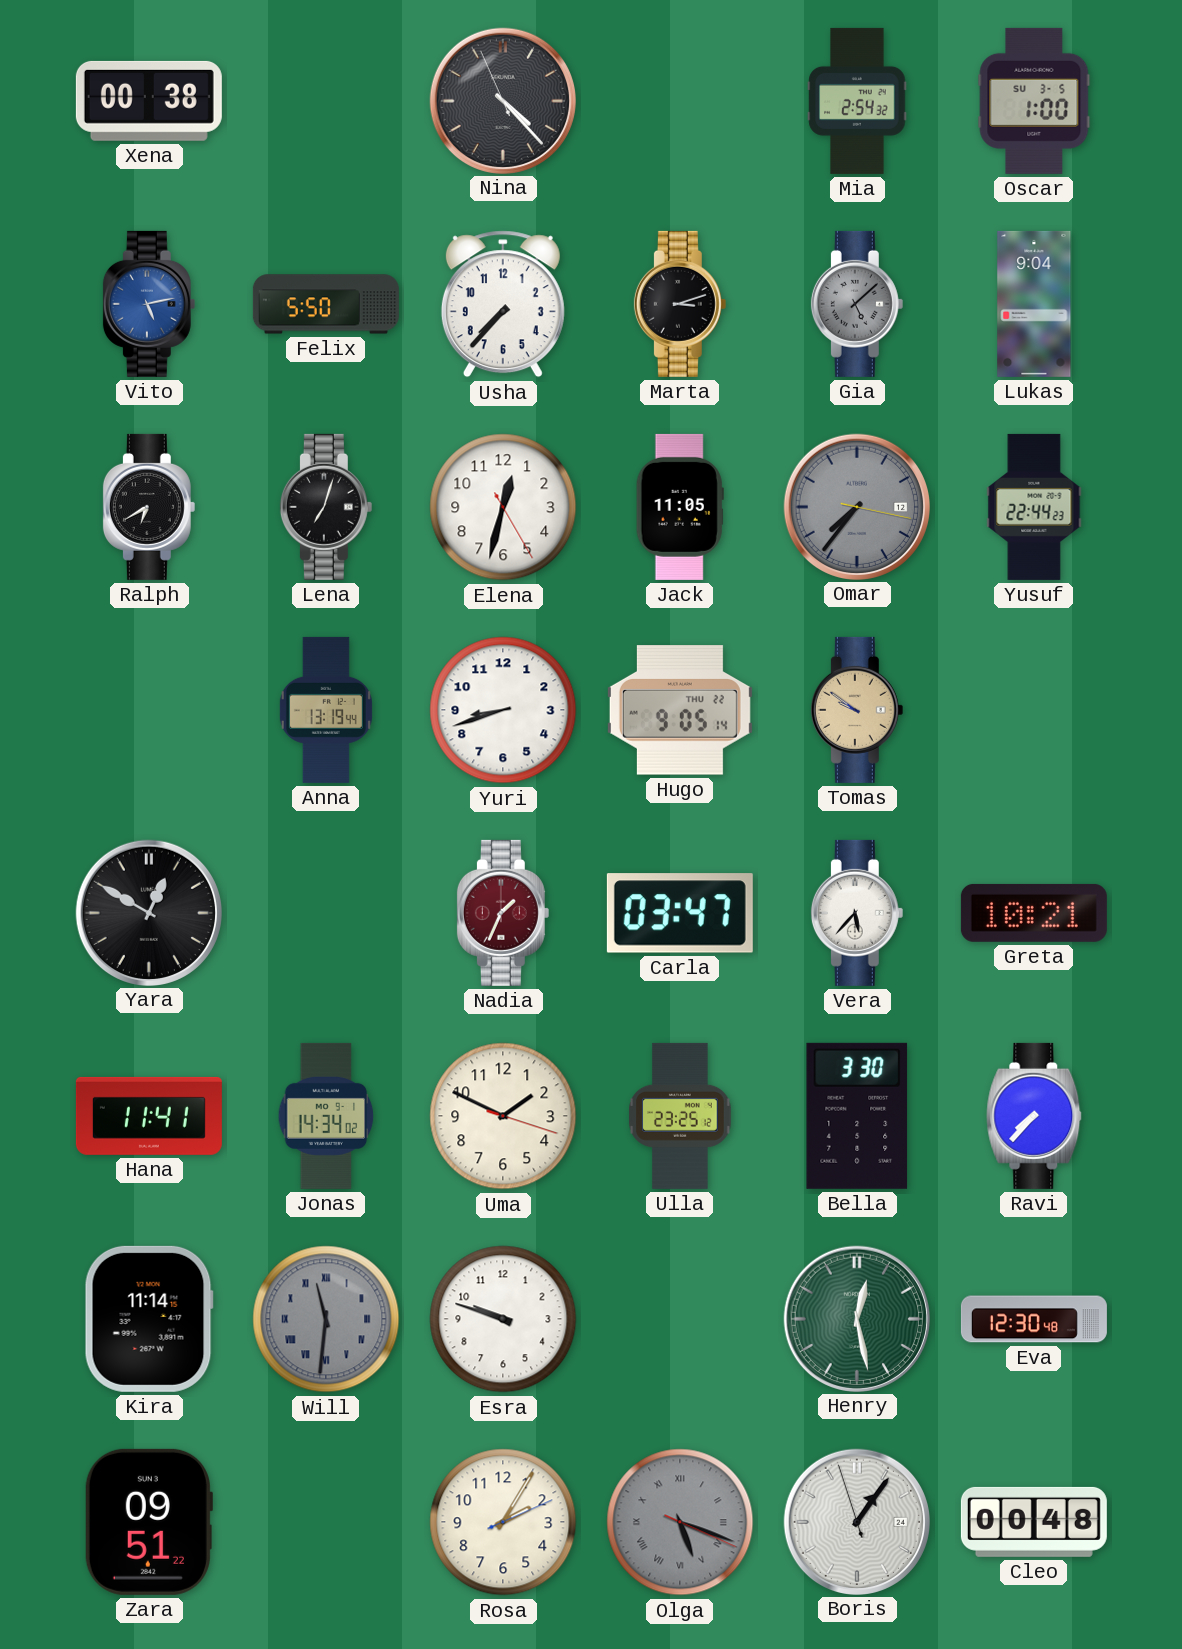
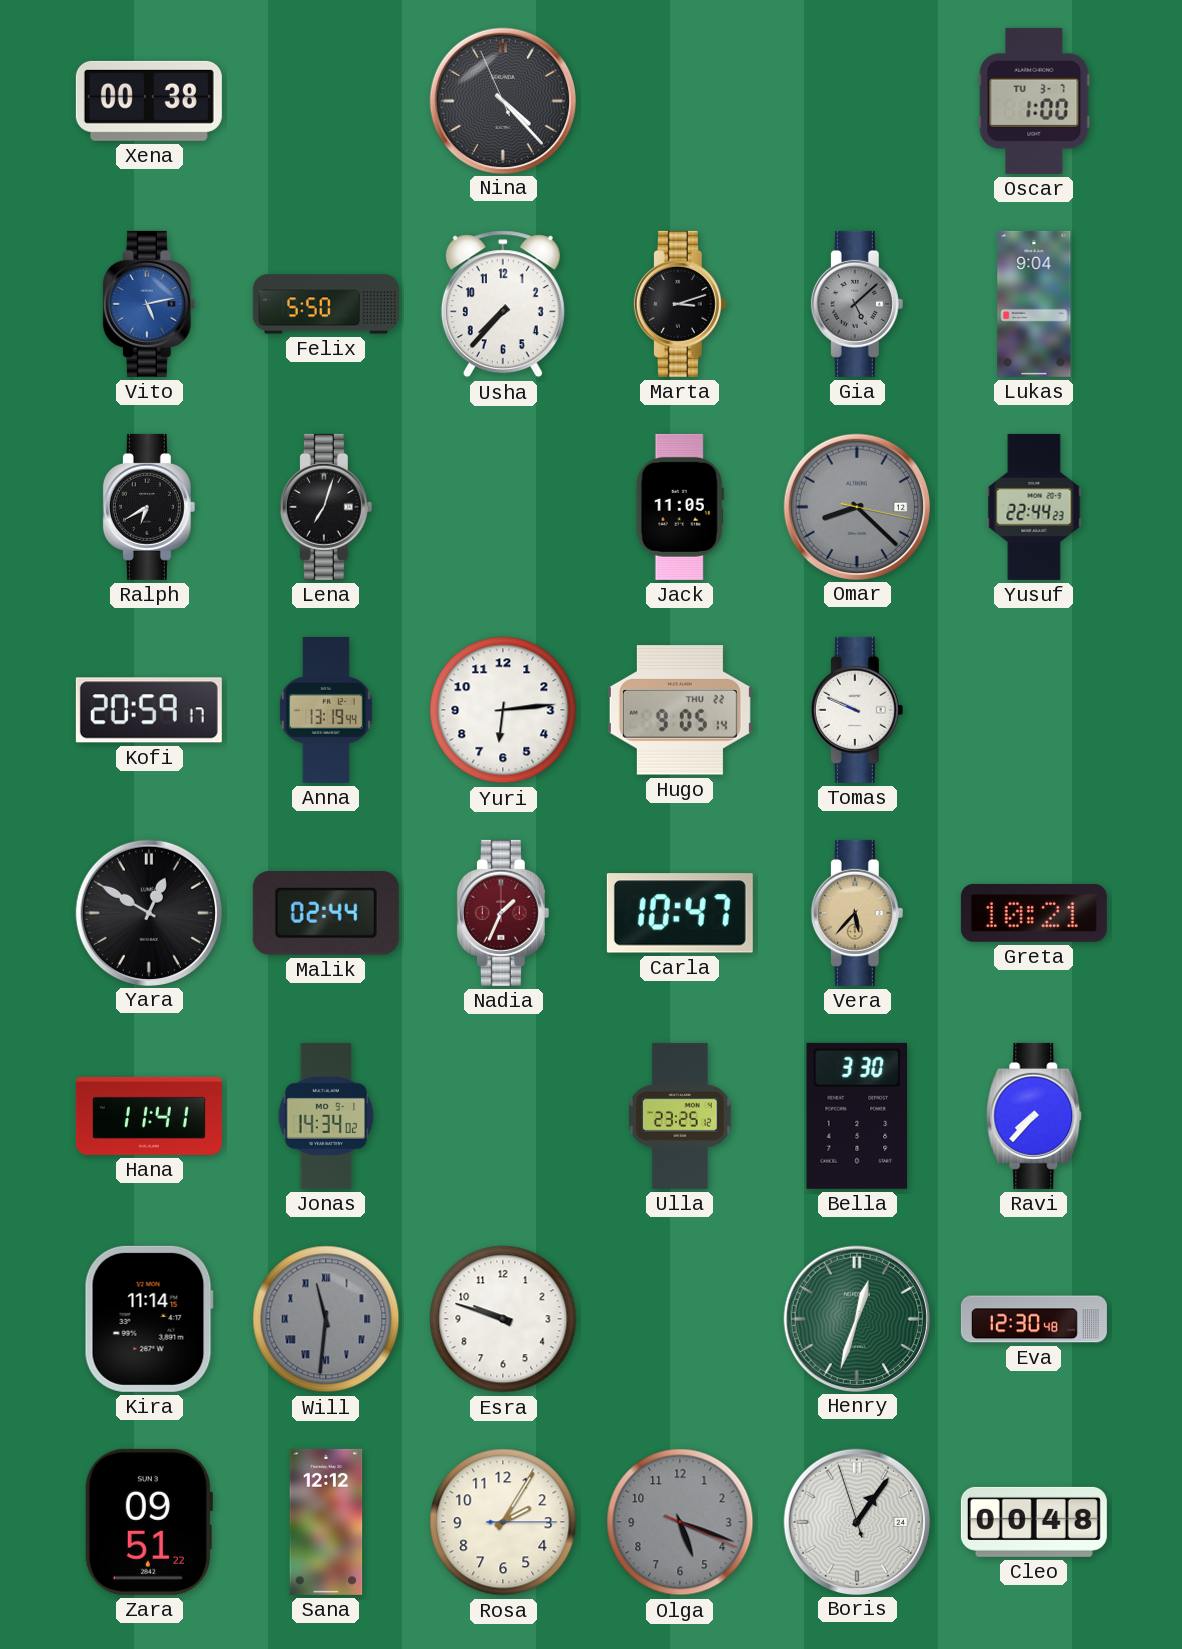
Mia: 2:54 -> none
Oscar date: SU 3-5 -> TU 3-7
Elena: 12:32 -> none
Omar: 7:36 -> 8:22
Kofi: none -> 20:59
Yuri: 8:42 -> 6:14
Tomas: 9:51 -> 9:49
Tomas dial: champagne -> white
Malik: none -> 02:44
Carla: 03:47 -> 10:47
Vera dial: white -> champagne
Uma: 1:49 -> none
Henry: 12:28 -> 12:33
Sana: none -> 12:12
Rosa: 2:05:11 -> 2:05:15
Olga numerals: Roman -> Arabic
